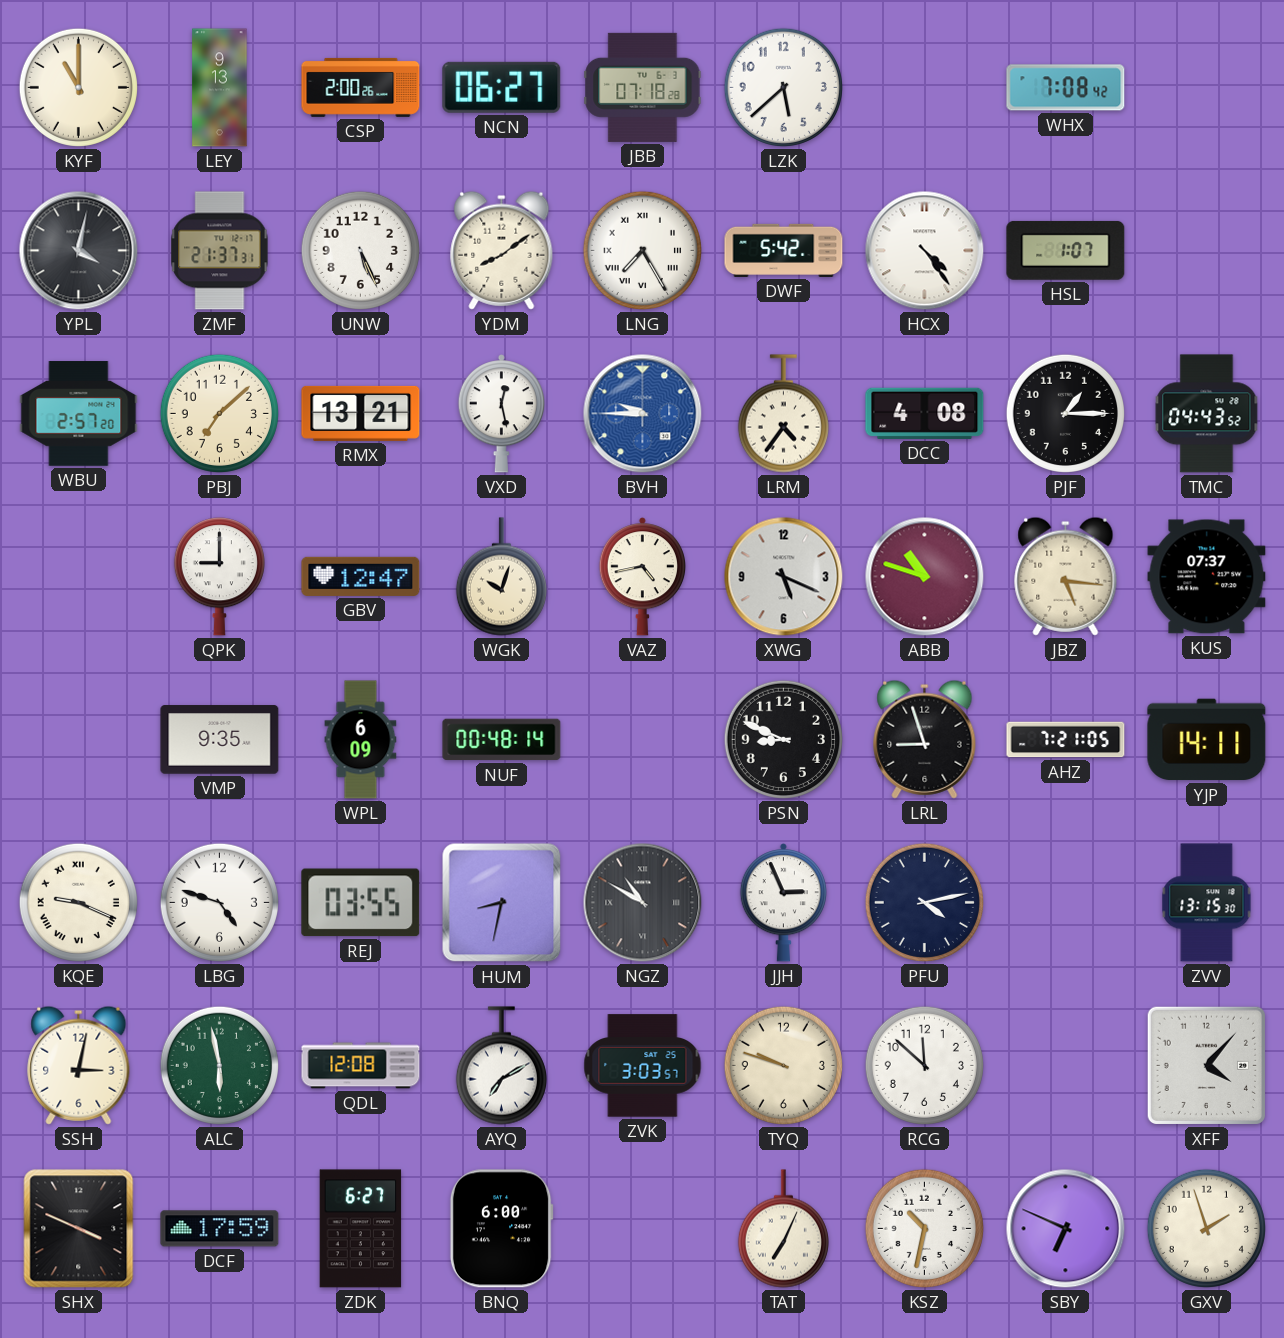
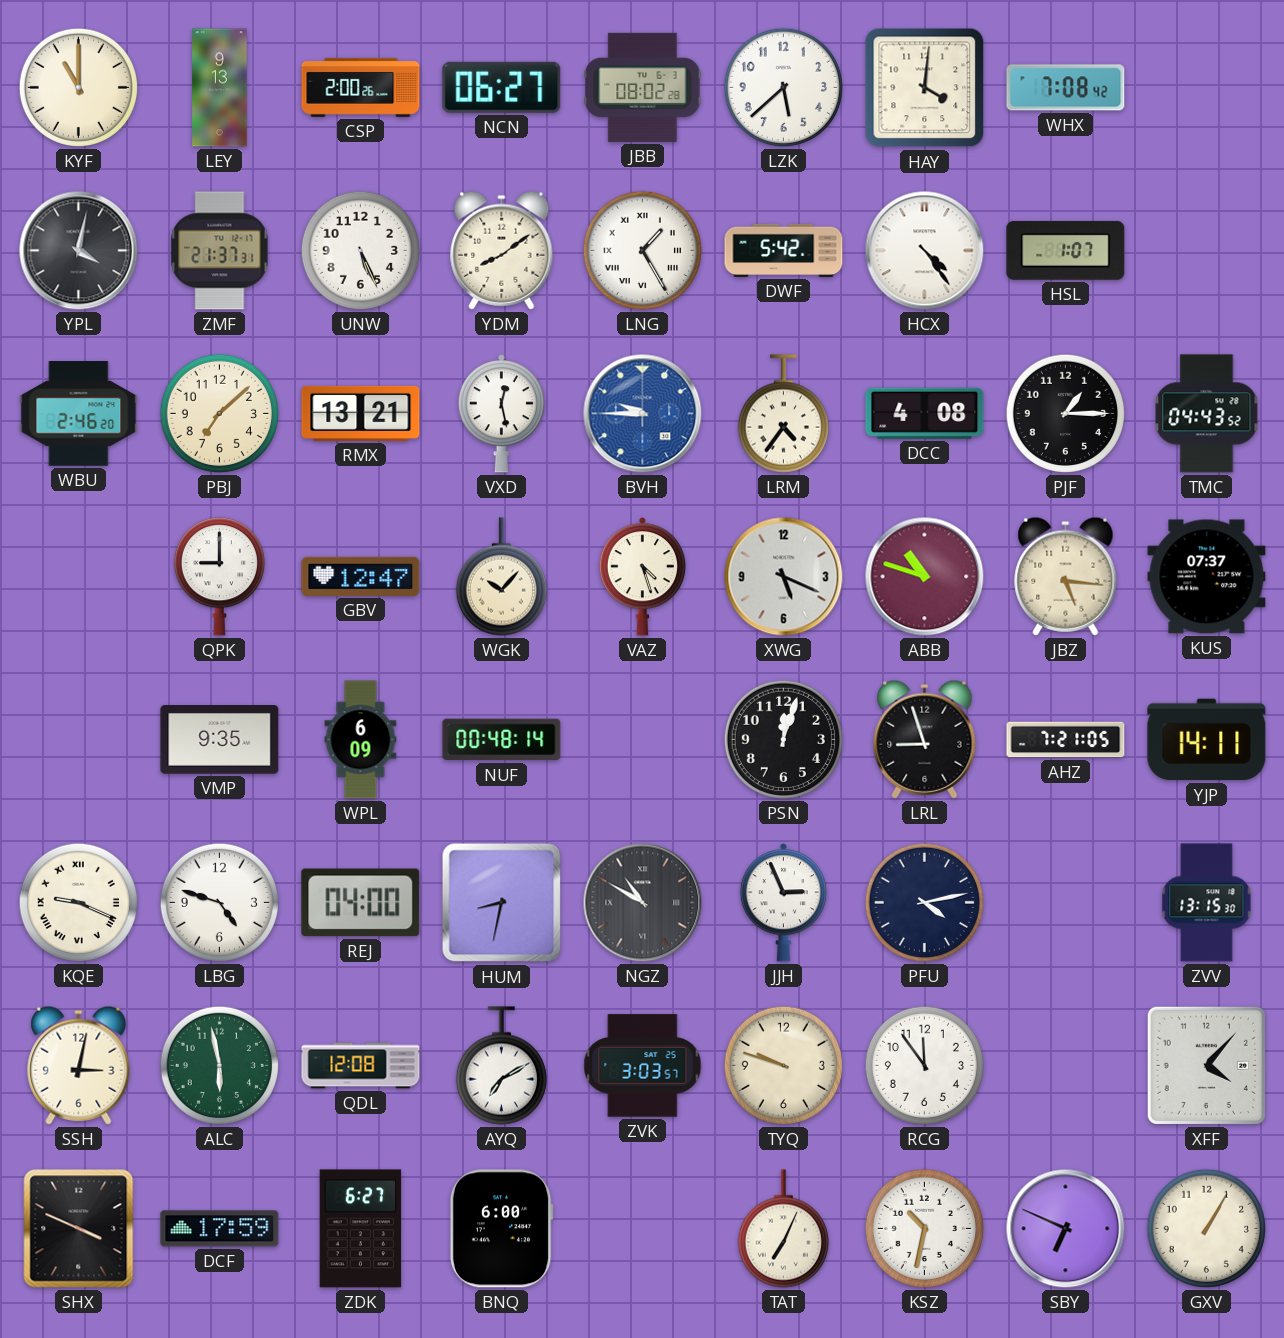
JBB: 07:18 -> 08:02
HAY: none -> 4:01
LNG: 7:25 -> 1:25
WBU: 2:57 -> 2:46
WGK: 10:03 -> 10:07
VAZ: 4:43 -> 4:27
PSN: 8:49 -> 12:03
REJ: 03:55 -> 04:00
RCG: 11:52 -> 11:54
GXV: 1:57 -> 1:05
